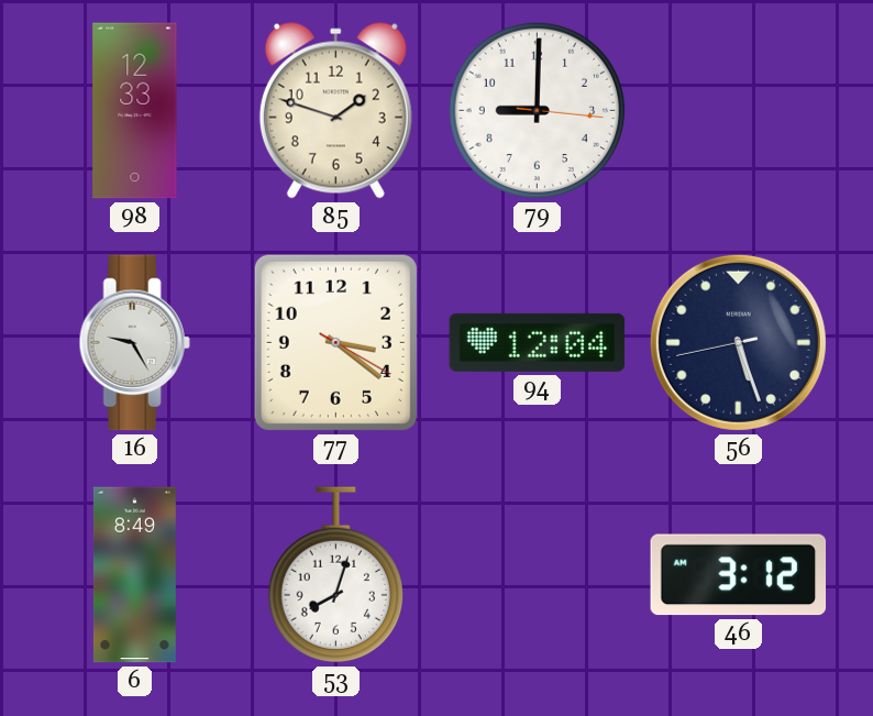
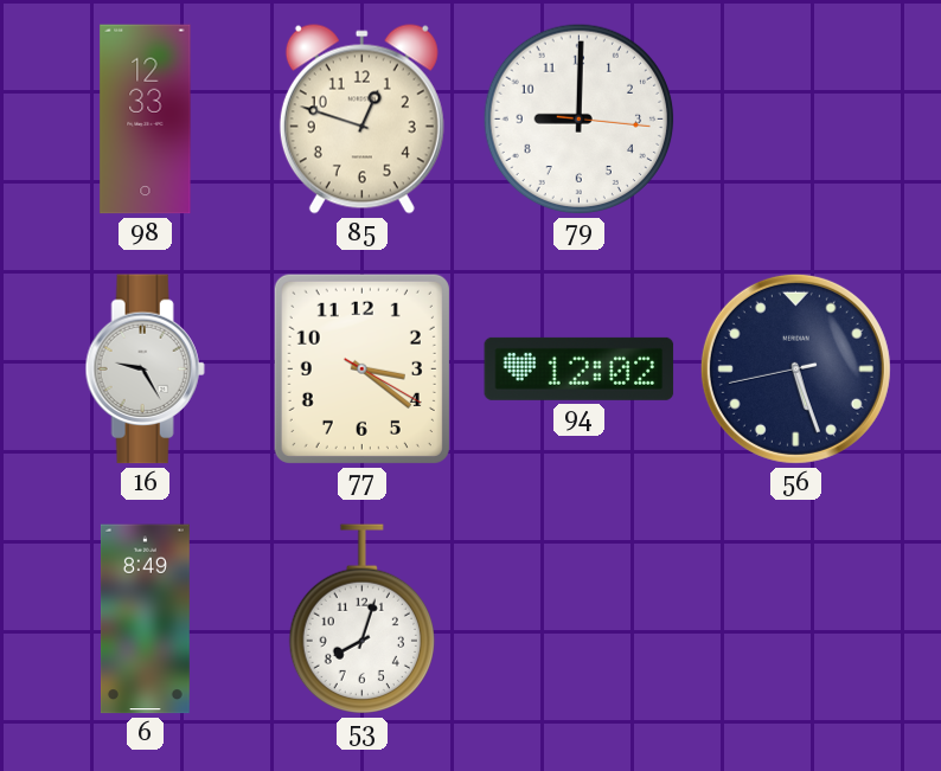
85: 1:48 -> 12:48
94: 12:04 -> 12:02
46: 3:12 -> none
